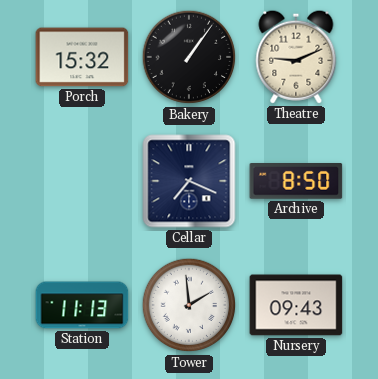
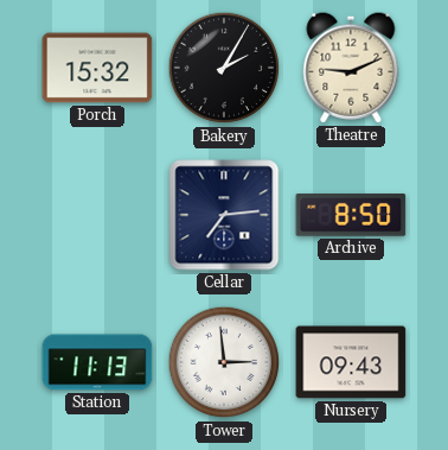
Bakery: 1:06 -> 2:05
Cellar: 7:19 -> 7:14
Tower: 1:59 -> 2:59
